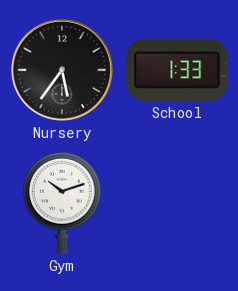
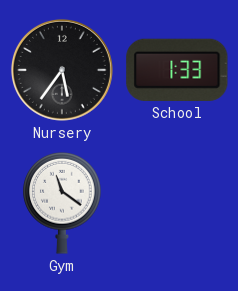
Gym: 10:12 -> 11:21
